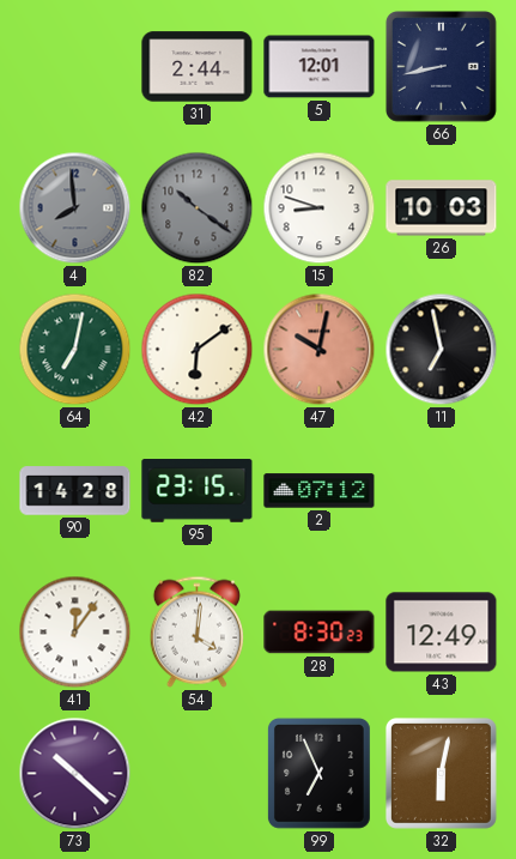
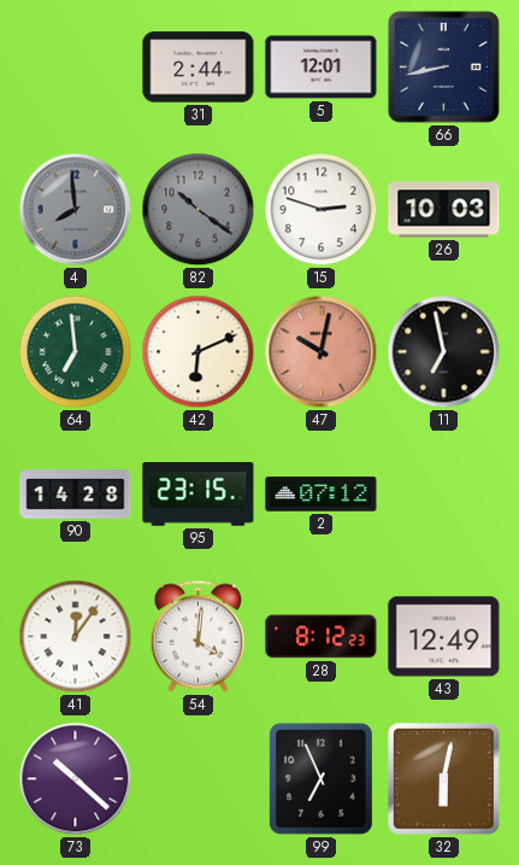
15: 8:48 -> 2:48
64: 7:02 -> 6:59
42: 6:09 -> 6:11
28: 8:30 -> 8:12
